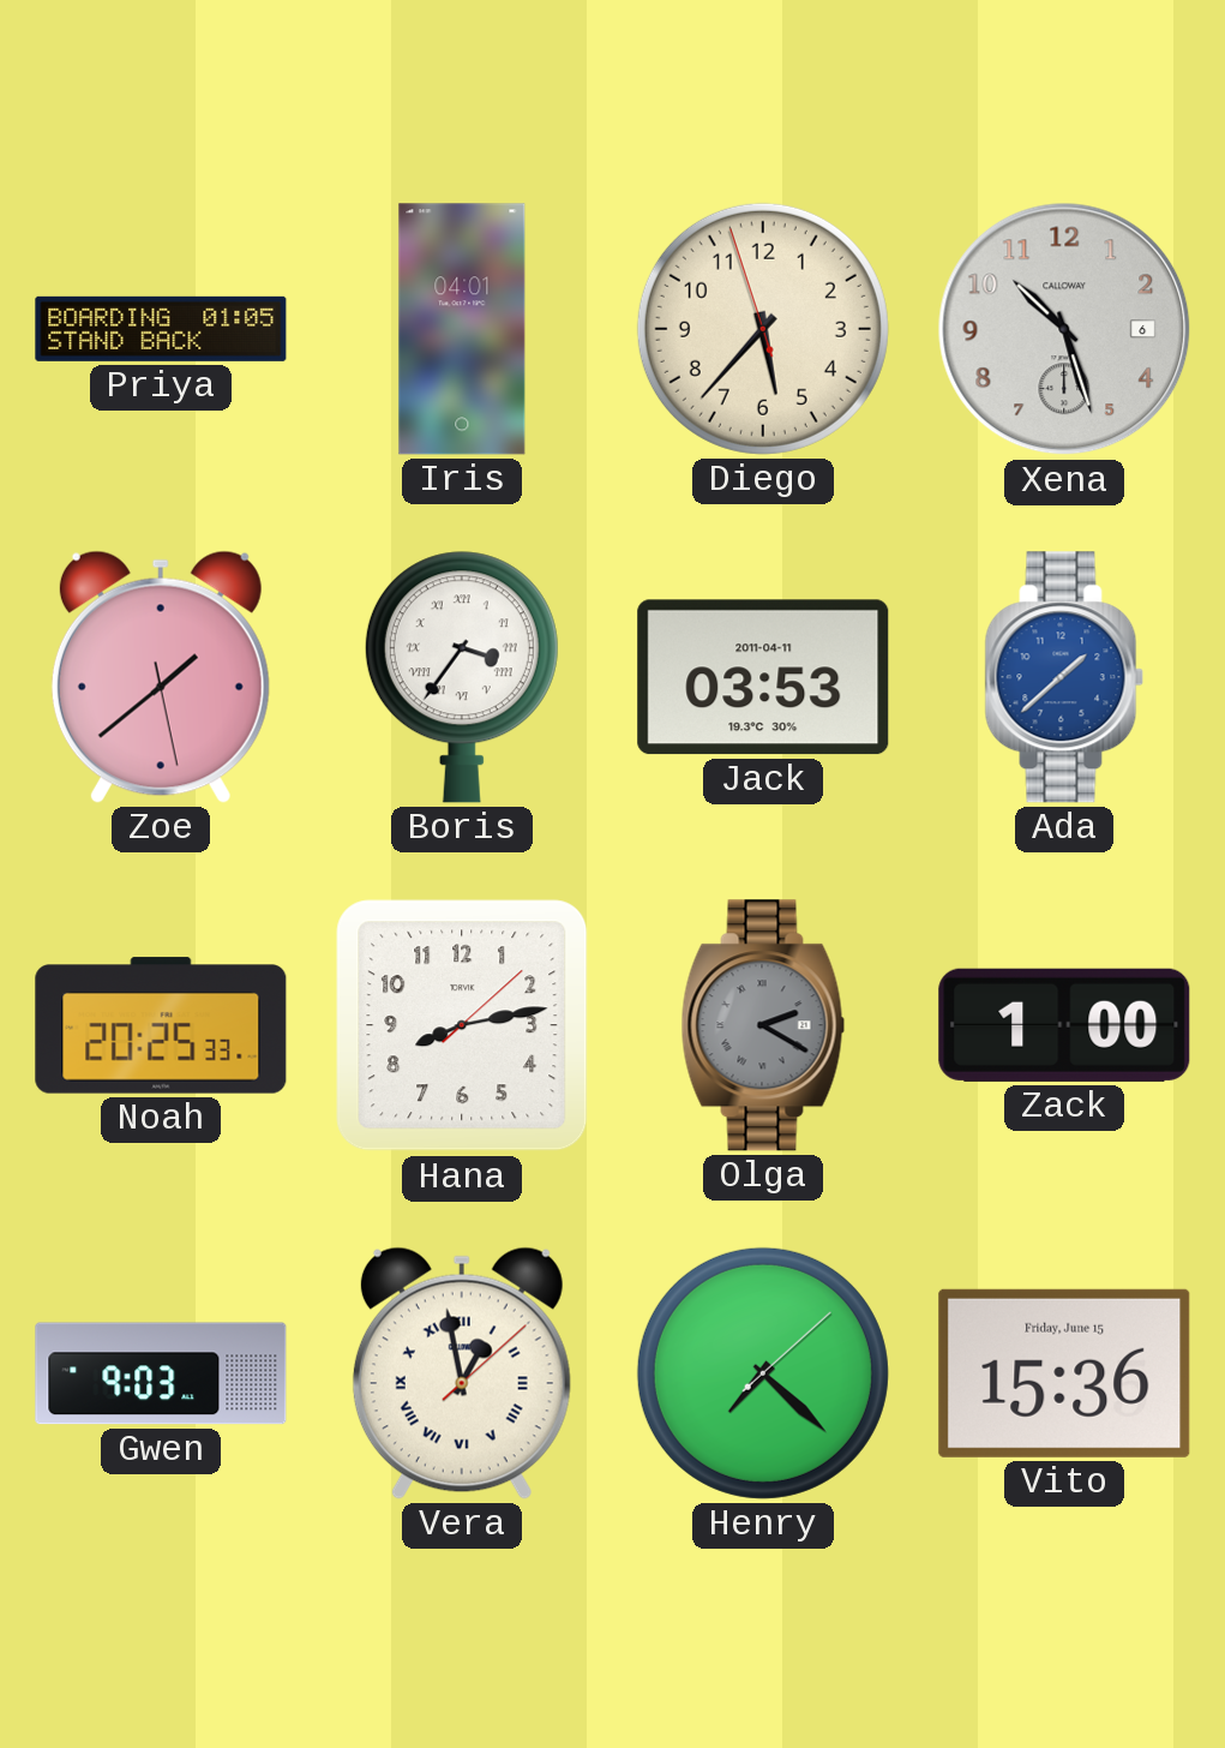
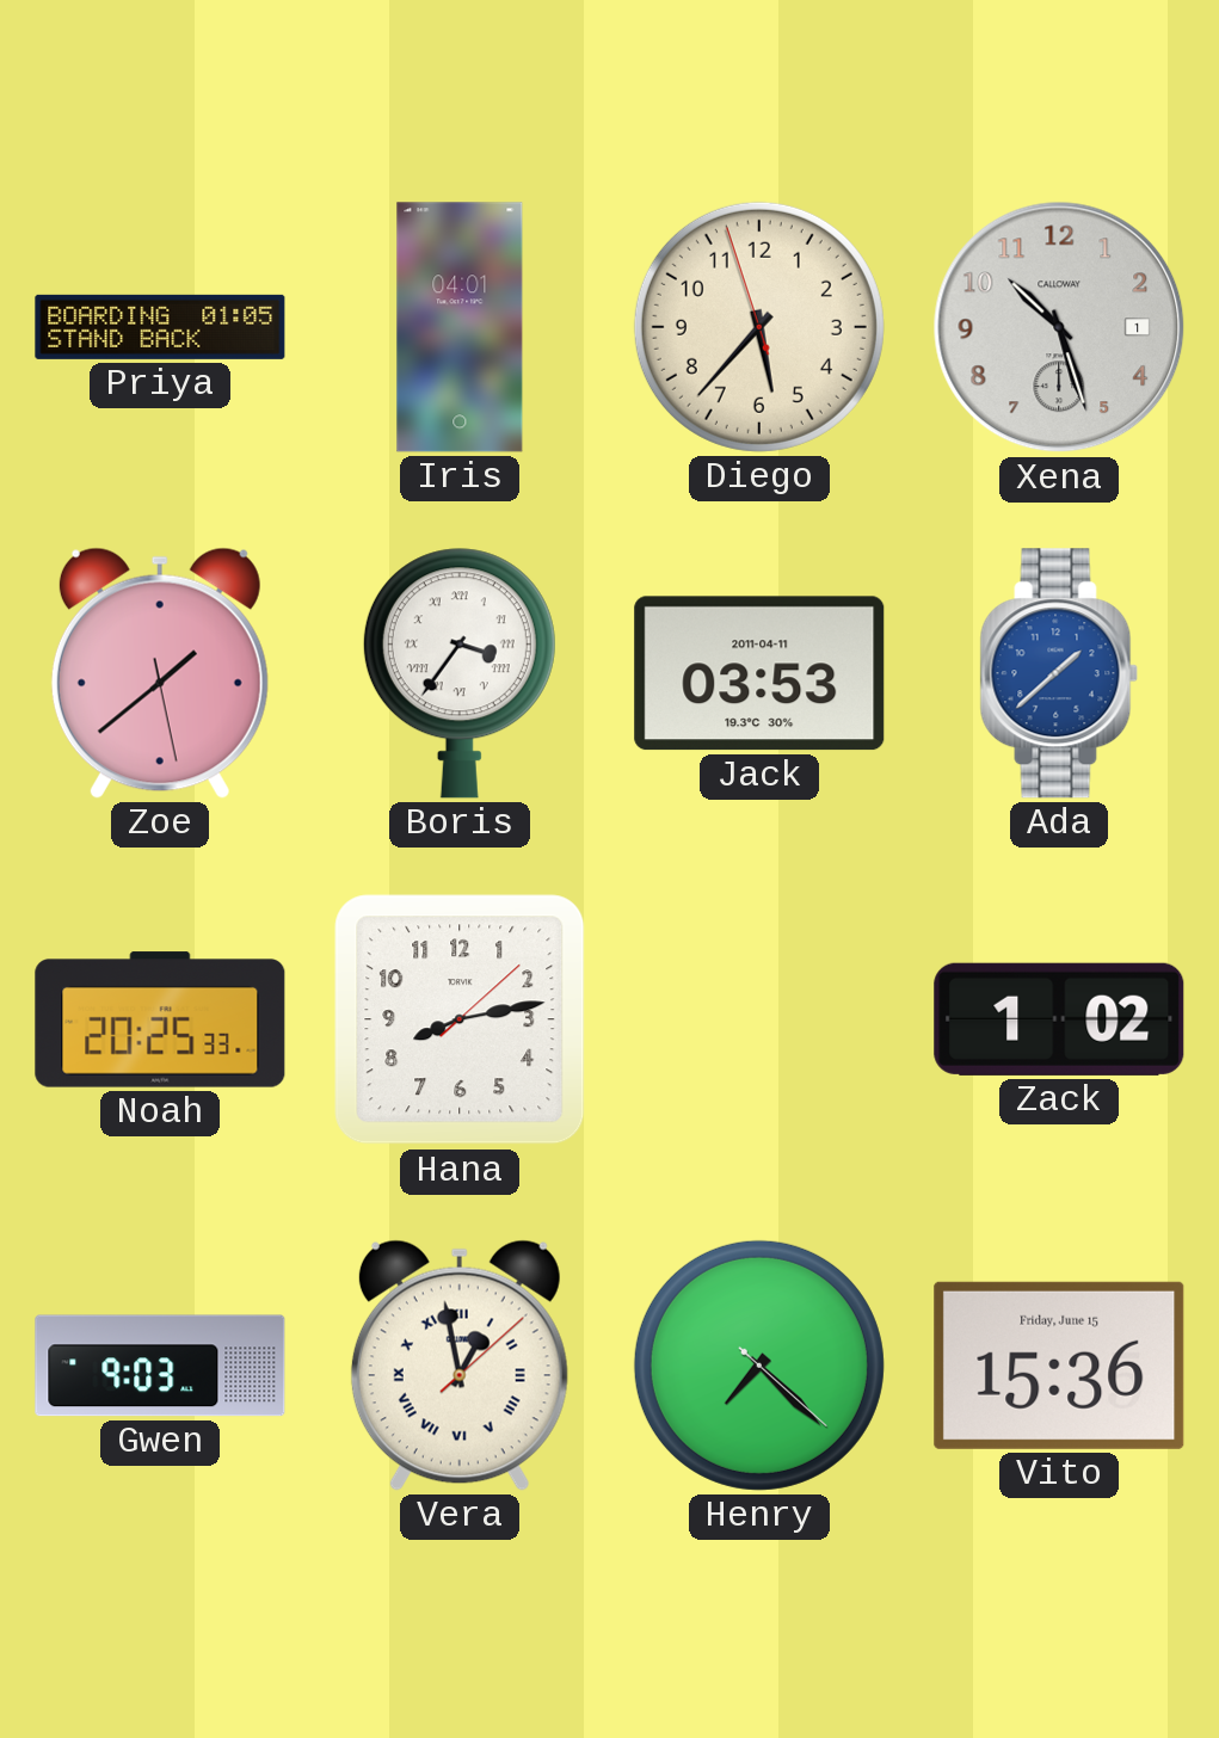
Xena date: 6 -> 1
Olga: 2:20 -> none
Zack: 1:00 -> 1:02
Henry: 7:22:08 -> 7:22:22
